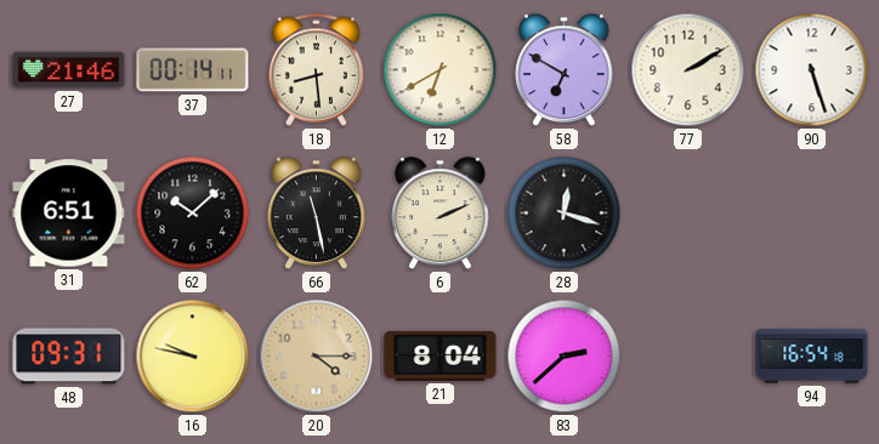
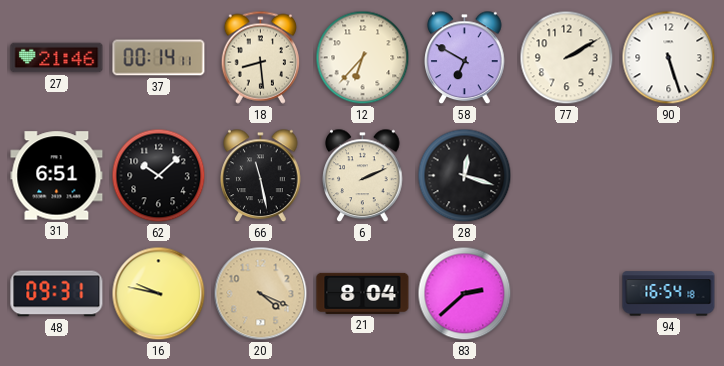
12: 6:40 -> 6:37
20: 4:15 -> 4:19
